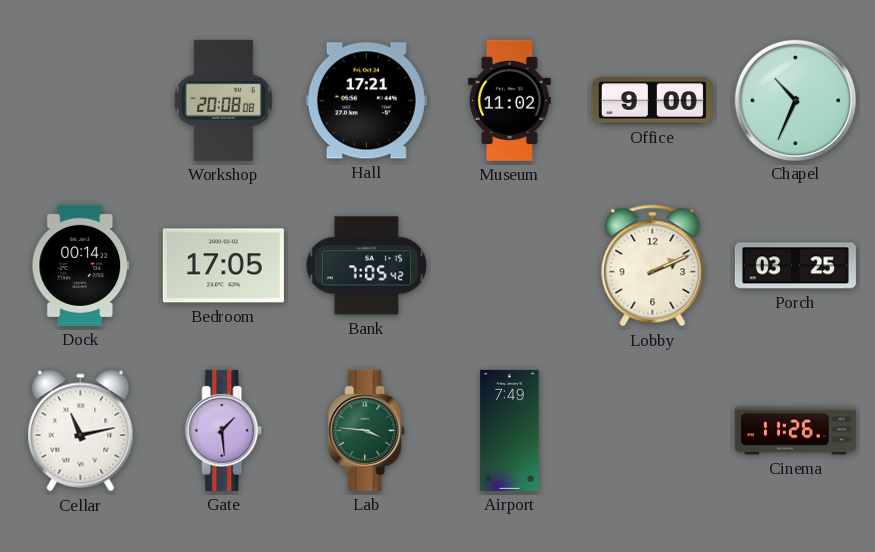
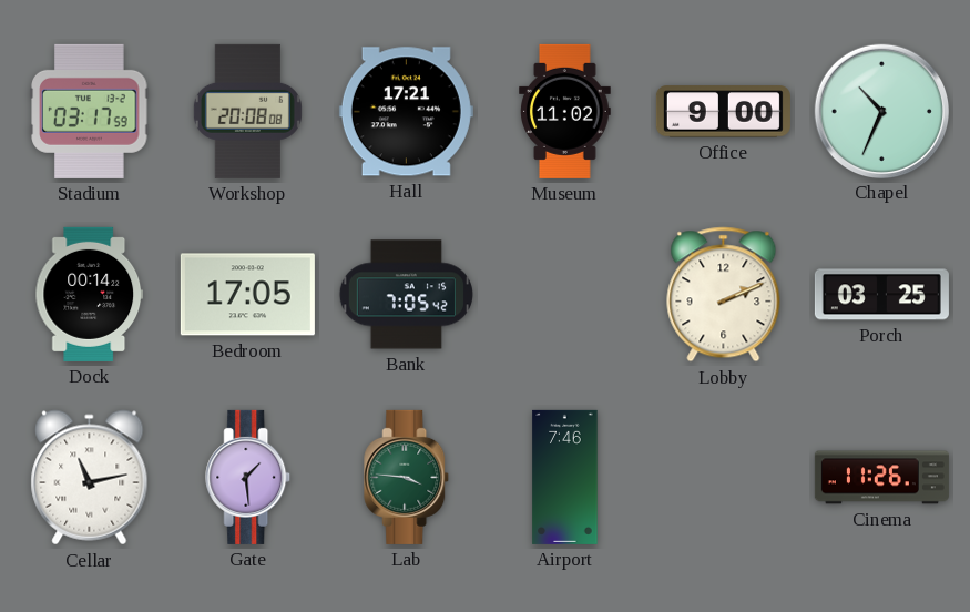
Stadium: none -> 03:17
Airport: 7:49 -> 7:46
